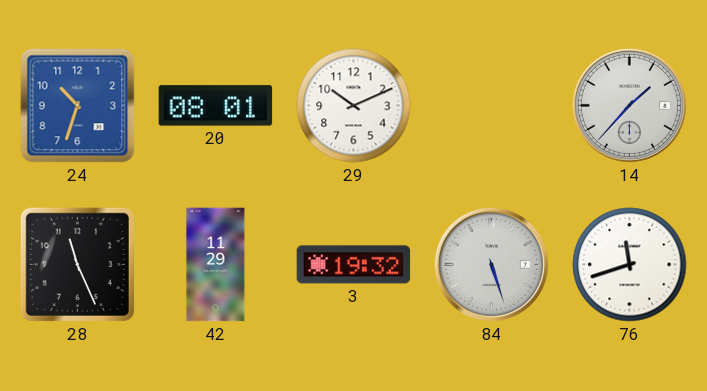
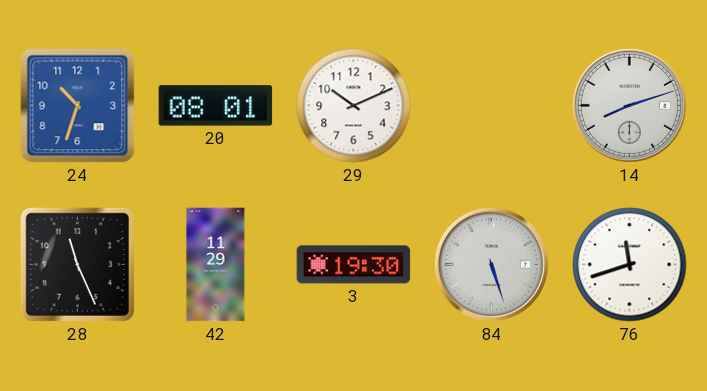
14: 1:37 -> 8:12
3: 19:32 -> 19:30
